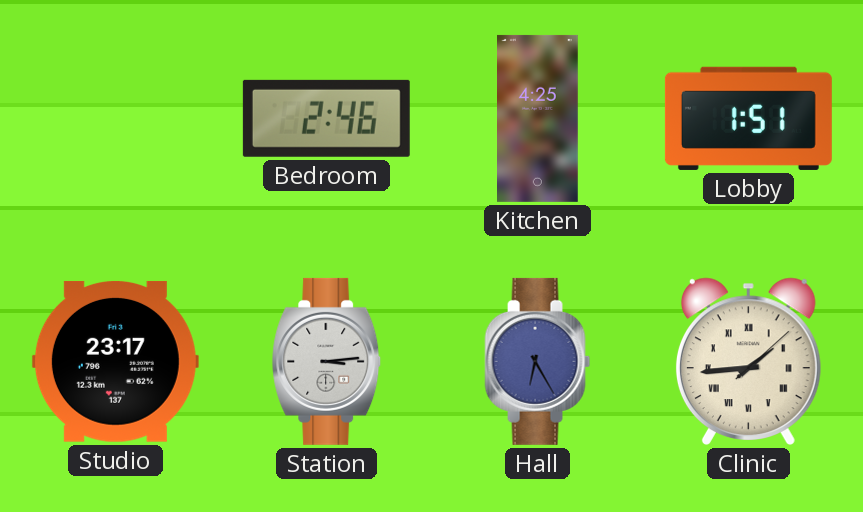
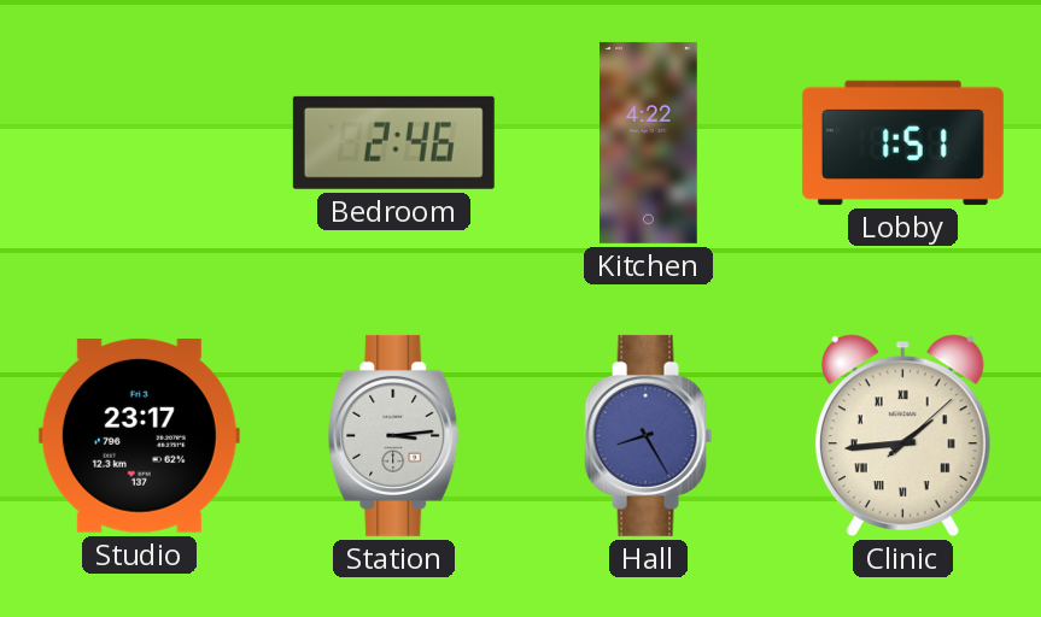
Kitchen: 4:25 -> 4:22
Hall: 6:25 -> 8:25
